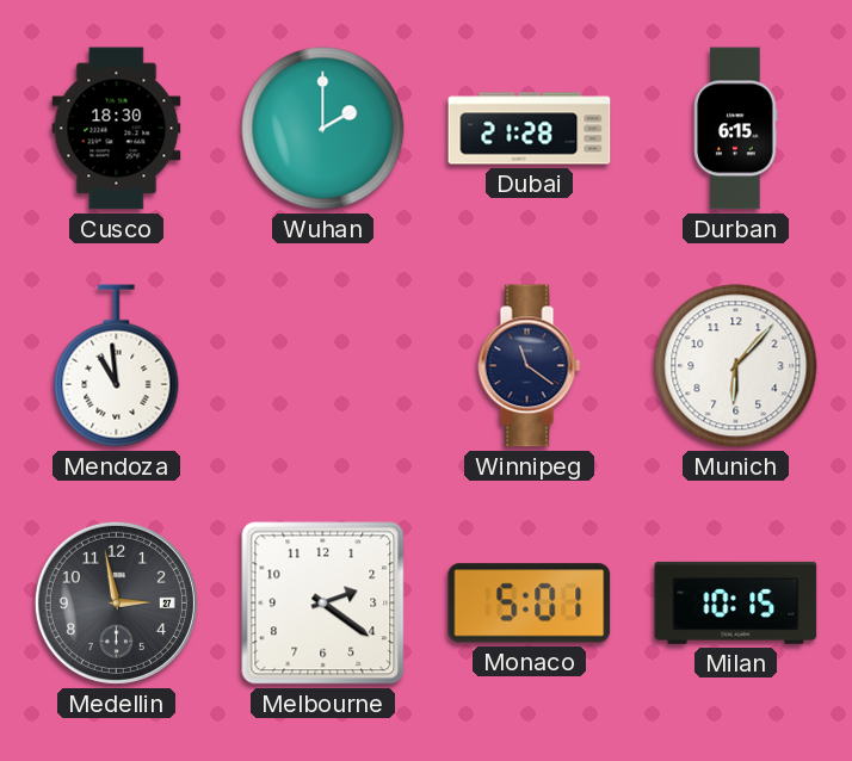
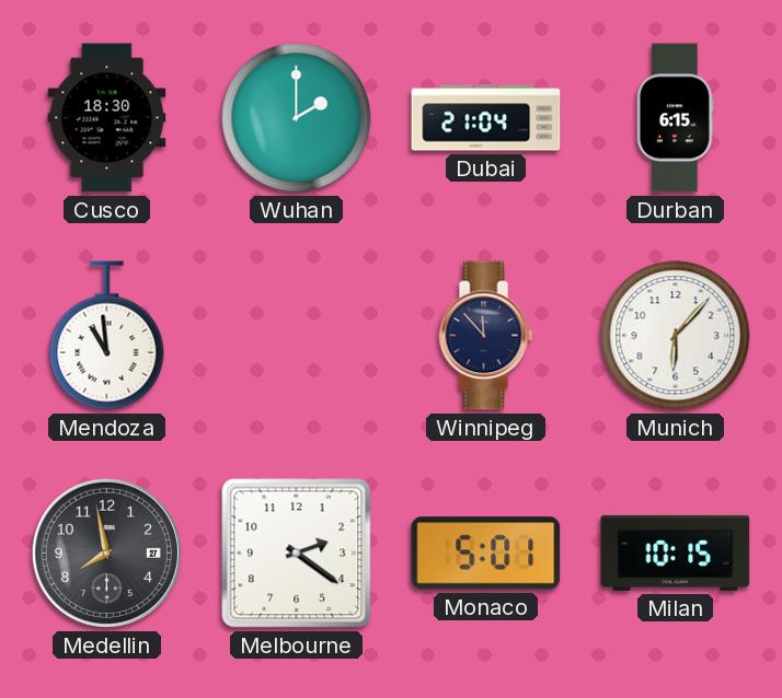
Dubai: 21:28 -> 21:04
Winnipeg: 11:21 -> 11:53
Medellin: 2:58 -> 7:58
